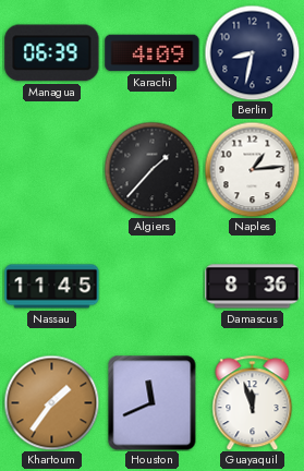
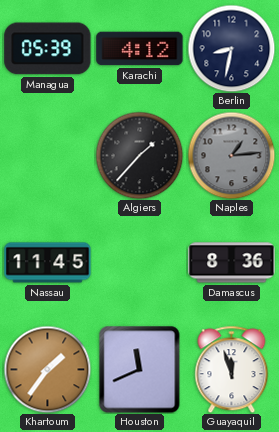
Managua: 06:39 -> 05:39
Karachi: 4:09 -> 4:12
Naples dial: white -> grey
